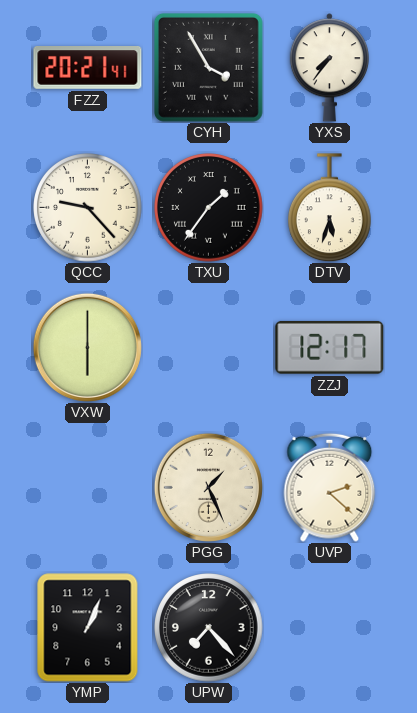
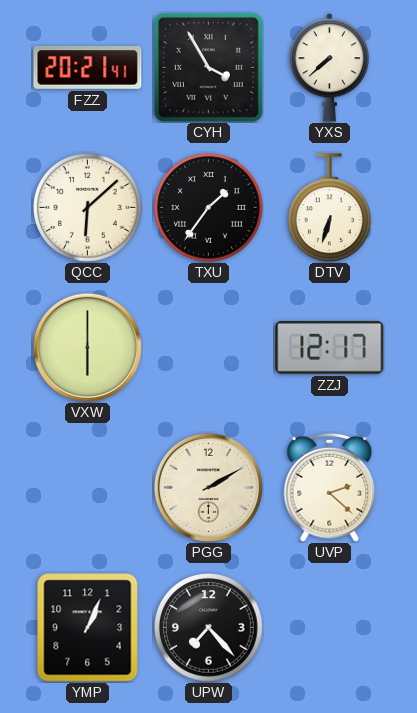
YXS: 7:36 -> 7:38
QCC: 9:23 -> 6:08
DTV: 5:33 -> 6:33
PGG: 1:26 -> 2:10
